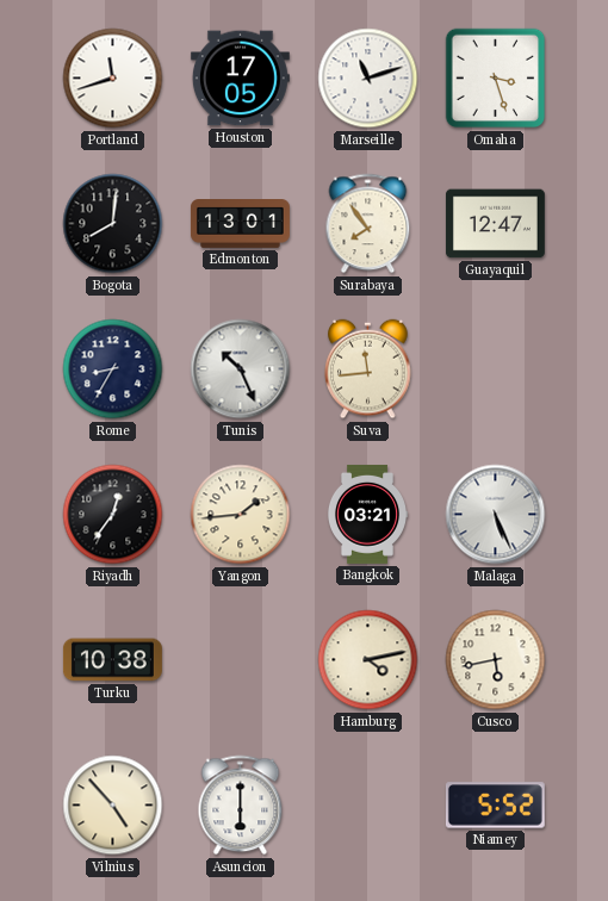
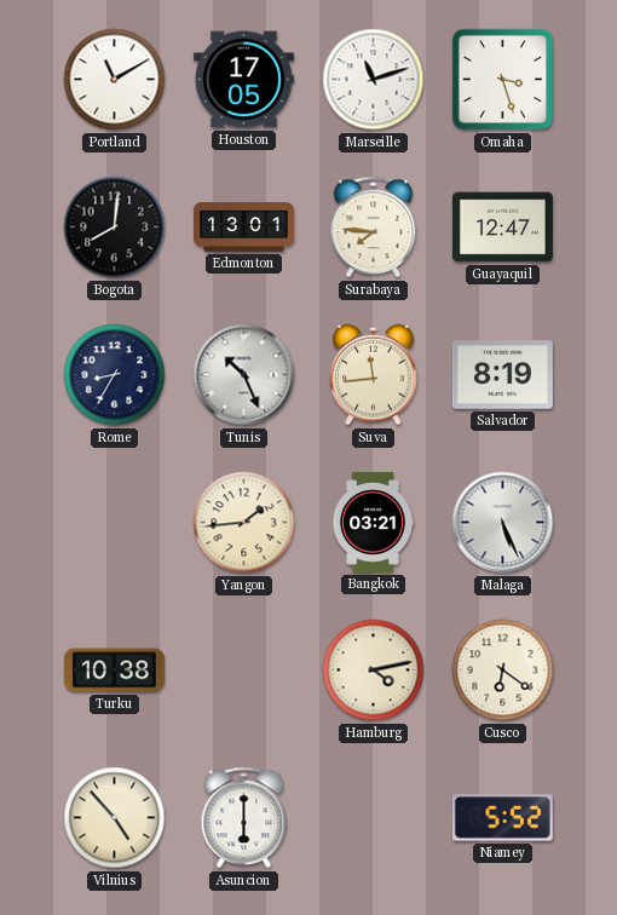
Portland: 11:42 -> 11:10
Surabaya: 7:54 -> 7:46
Salvador: none -> 8:19
Riyadh: 12:36 -> none
Cusco: 5:43 -> 6:21
